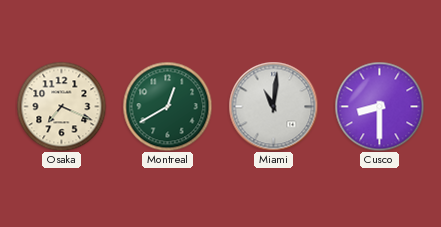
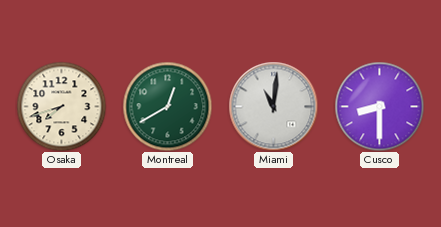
Osaka: 7:19 -> 7:42
